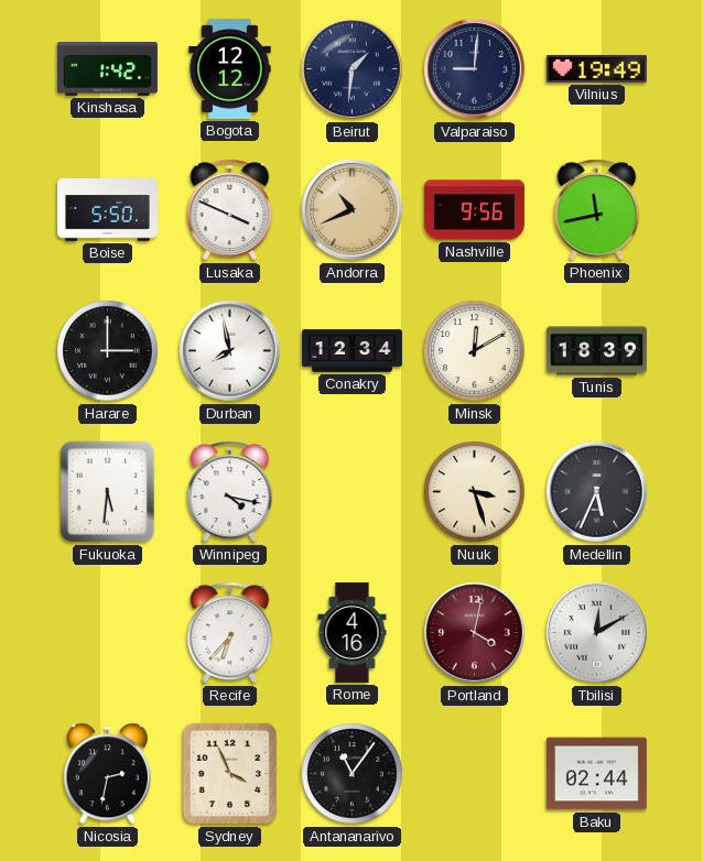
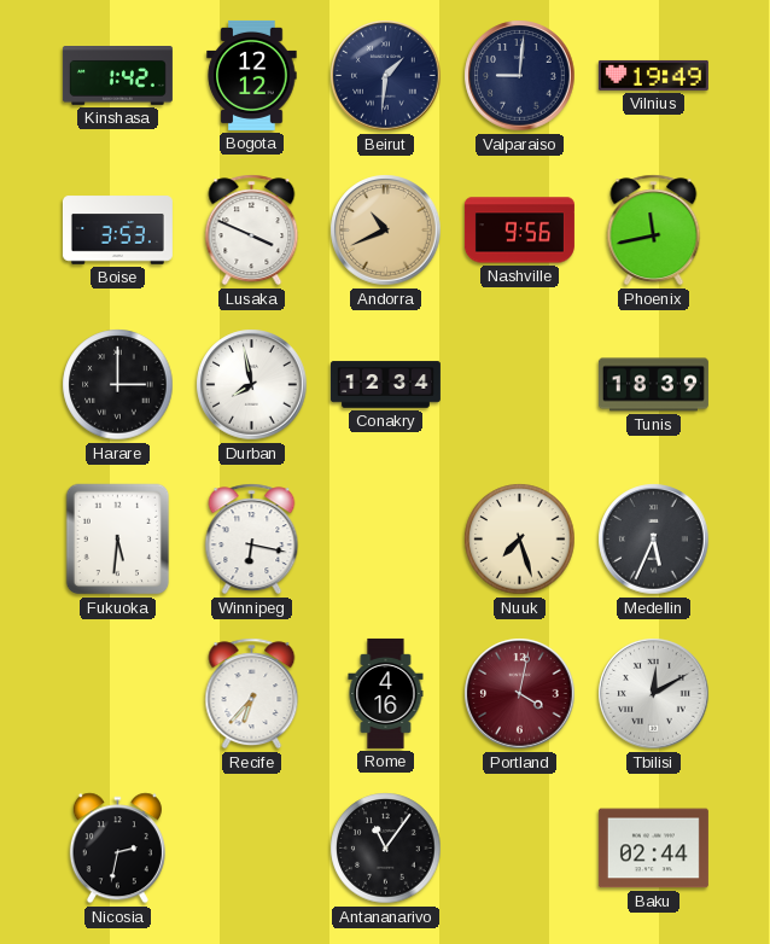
Boise: 5:50 -> 3:53
Minsk: 12:10 -> none
Winnipeg: 4:17 -> 6:17
Nuuk: 3:27 -> 7:27
Sydney: 3:56 -> none
